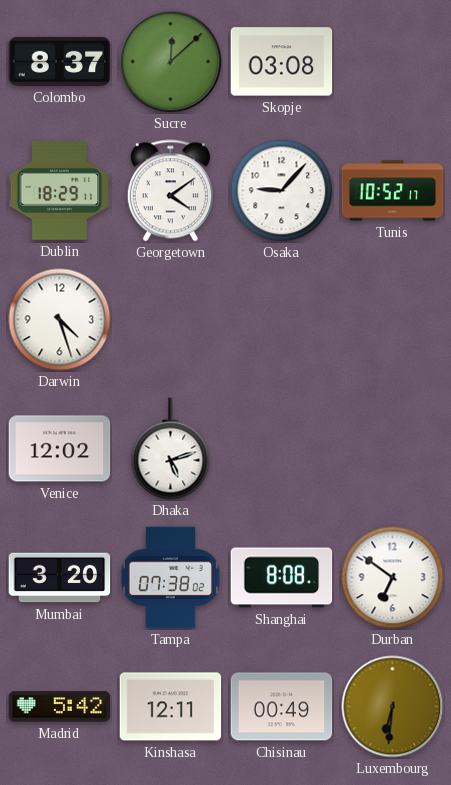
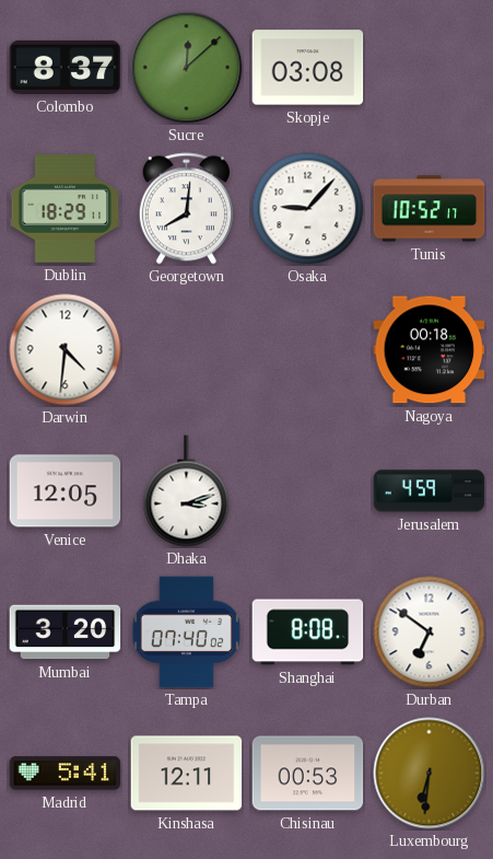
Georgetown: 4:09 -> 8:01
Darwin: 4:27 -> 4:31
Nagoya: none -> 00:18
Venice: 12:02 -> 12:05
Dhaka: 5:12 -> 3:12
Jerusalem: none -> 4:59
Tampa: 07:38 -> 07:40
Madrid: 5:42 -> 5:41
Chisinau: 00:49 -> 00:53
